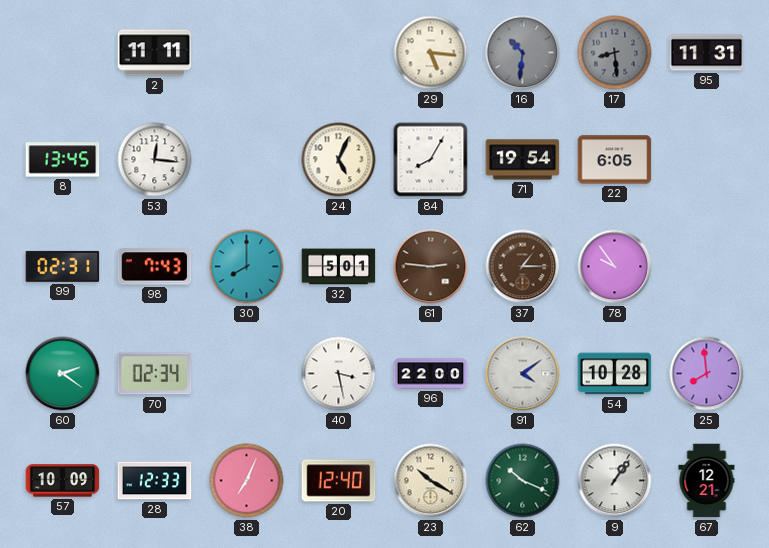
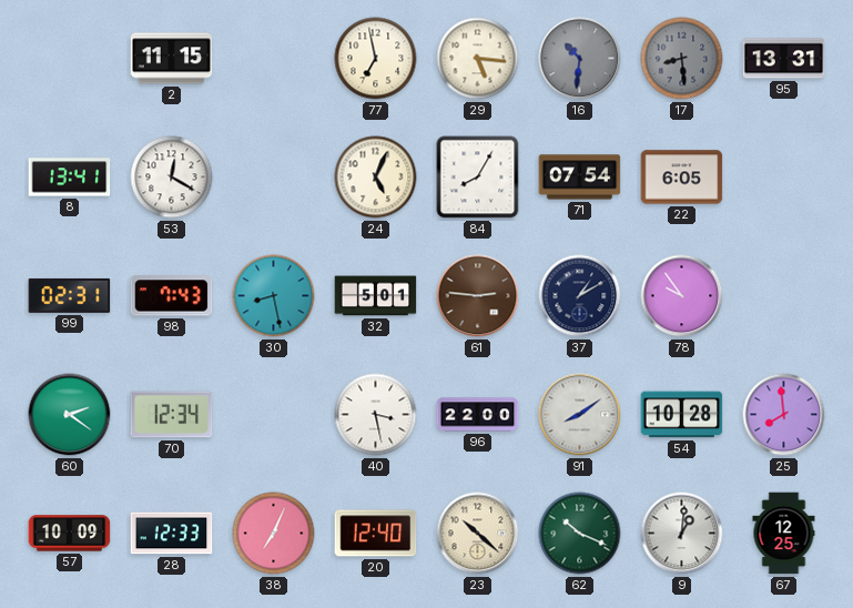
2: 11:11 -> 11:15
77: none -> 6:58
95: 11:31 -> 13:31
8: 13:45 -> 13:41
53: 12:16 -> 12:20
71: 19:54 -> 07:54
30: 8:00 -> 8:28
37: 1:15 -> 1:10
37 dial: brown -> navy
70: 02:34 -> 12:34
91: 4:09 -> 8:09
23: 10:20 -> 10:22
9: 1:06 -> 1:01
67: 12:21 -> 12:25
